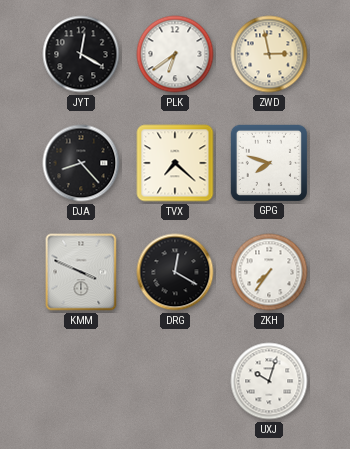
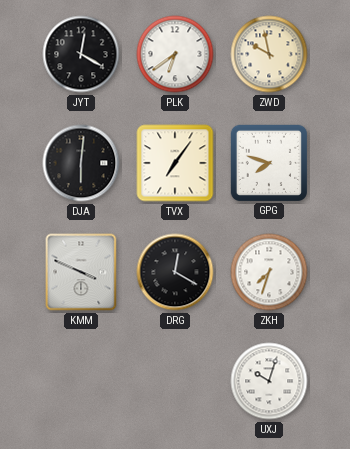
ZWD: 2:58 -> 9:58
DJA: 8:23 -> 6:01
TVX: 7:22 -> 7:06
ZKH: 7:36 -> 7:33
